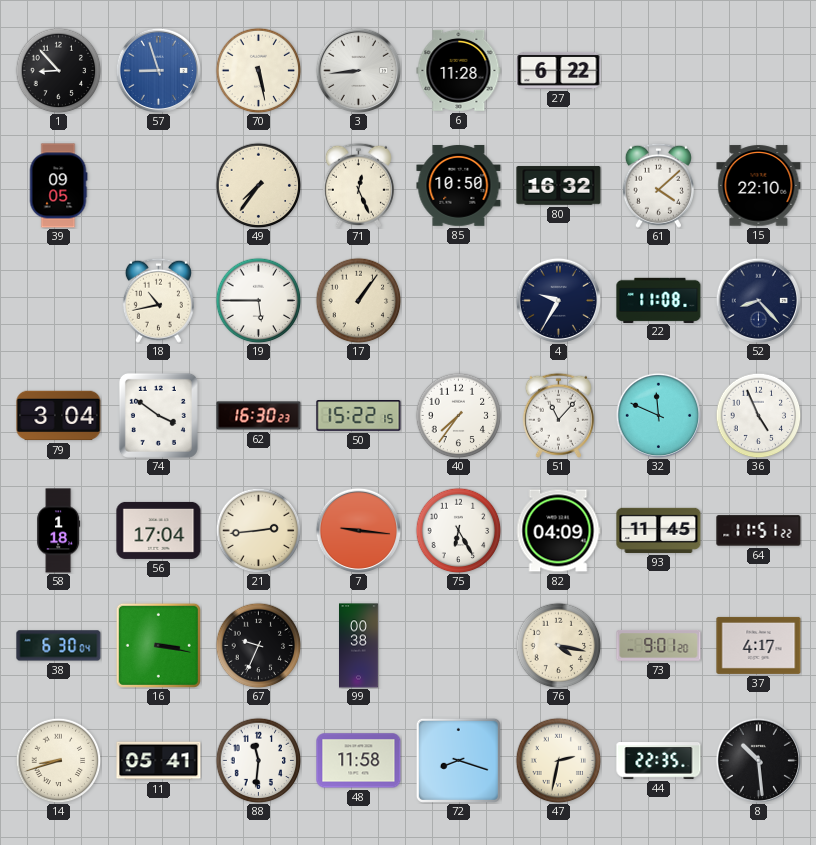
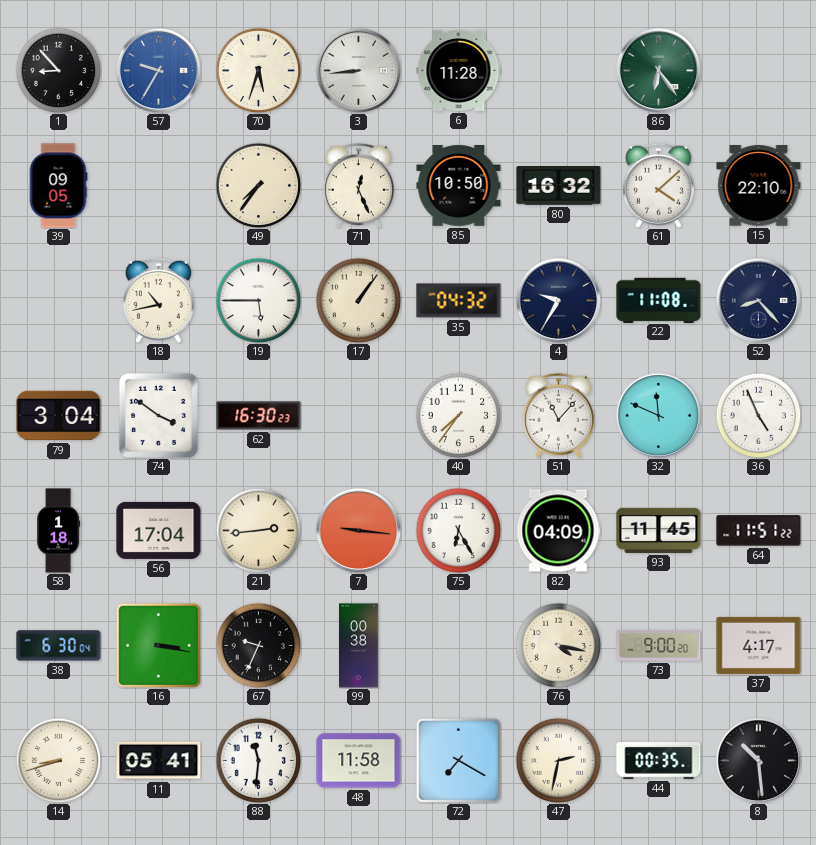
57: 8:57 -> 9:35
70: 5:28 -> 5:33
27: 6:22 -> none
86: none -> 6:24
35: none -> 04:32
50: 15:22 -> none
73: 9:01 -> 9:00
72: 8:18 -> 7:20
44: 22:35 -> 00:35
